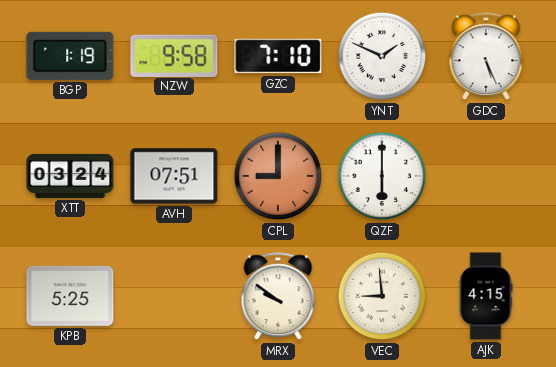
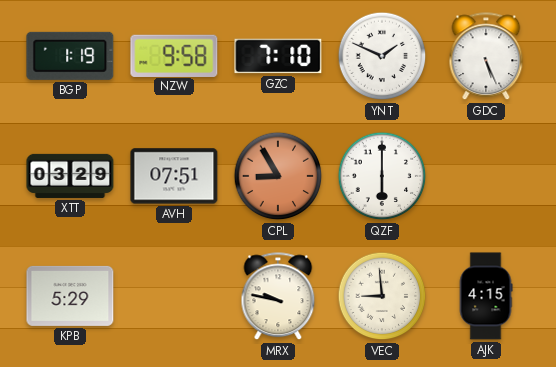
XTT: 03:24 -> 03:29
CPL: 9:00 -> 8:55
KPB: 5:25 -> 5:29
MRX: 9:51 -> 9:47
